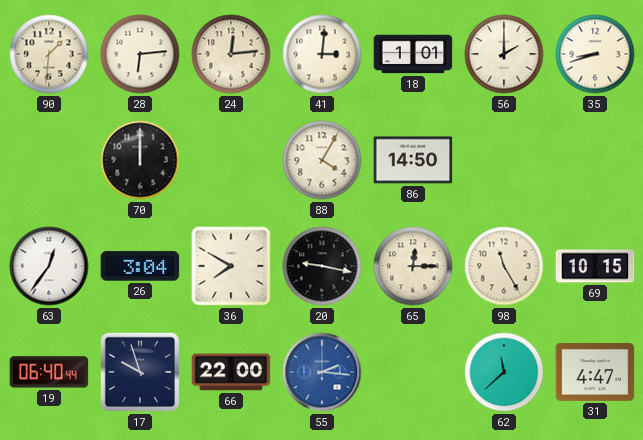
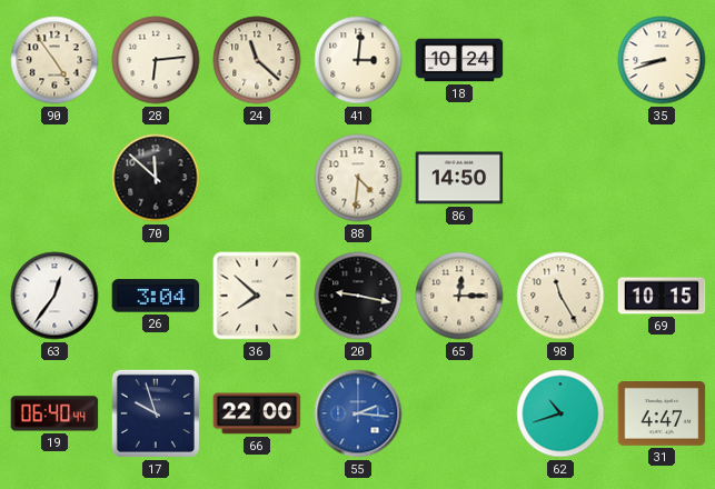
90: 1:31 -> 4:54
24: 12:14 -> 11:22
18: 1:01 -> 10:24
56: 2:00 -> none
70: 12:00 -> 11:52
88: 4:05 -> 4:31
36: 7:50 -> 7:52
62: 11:38 -> 10:42
